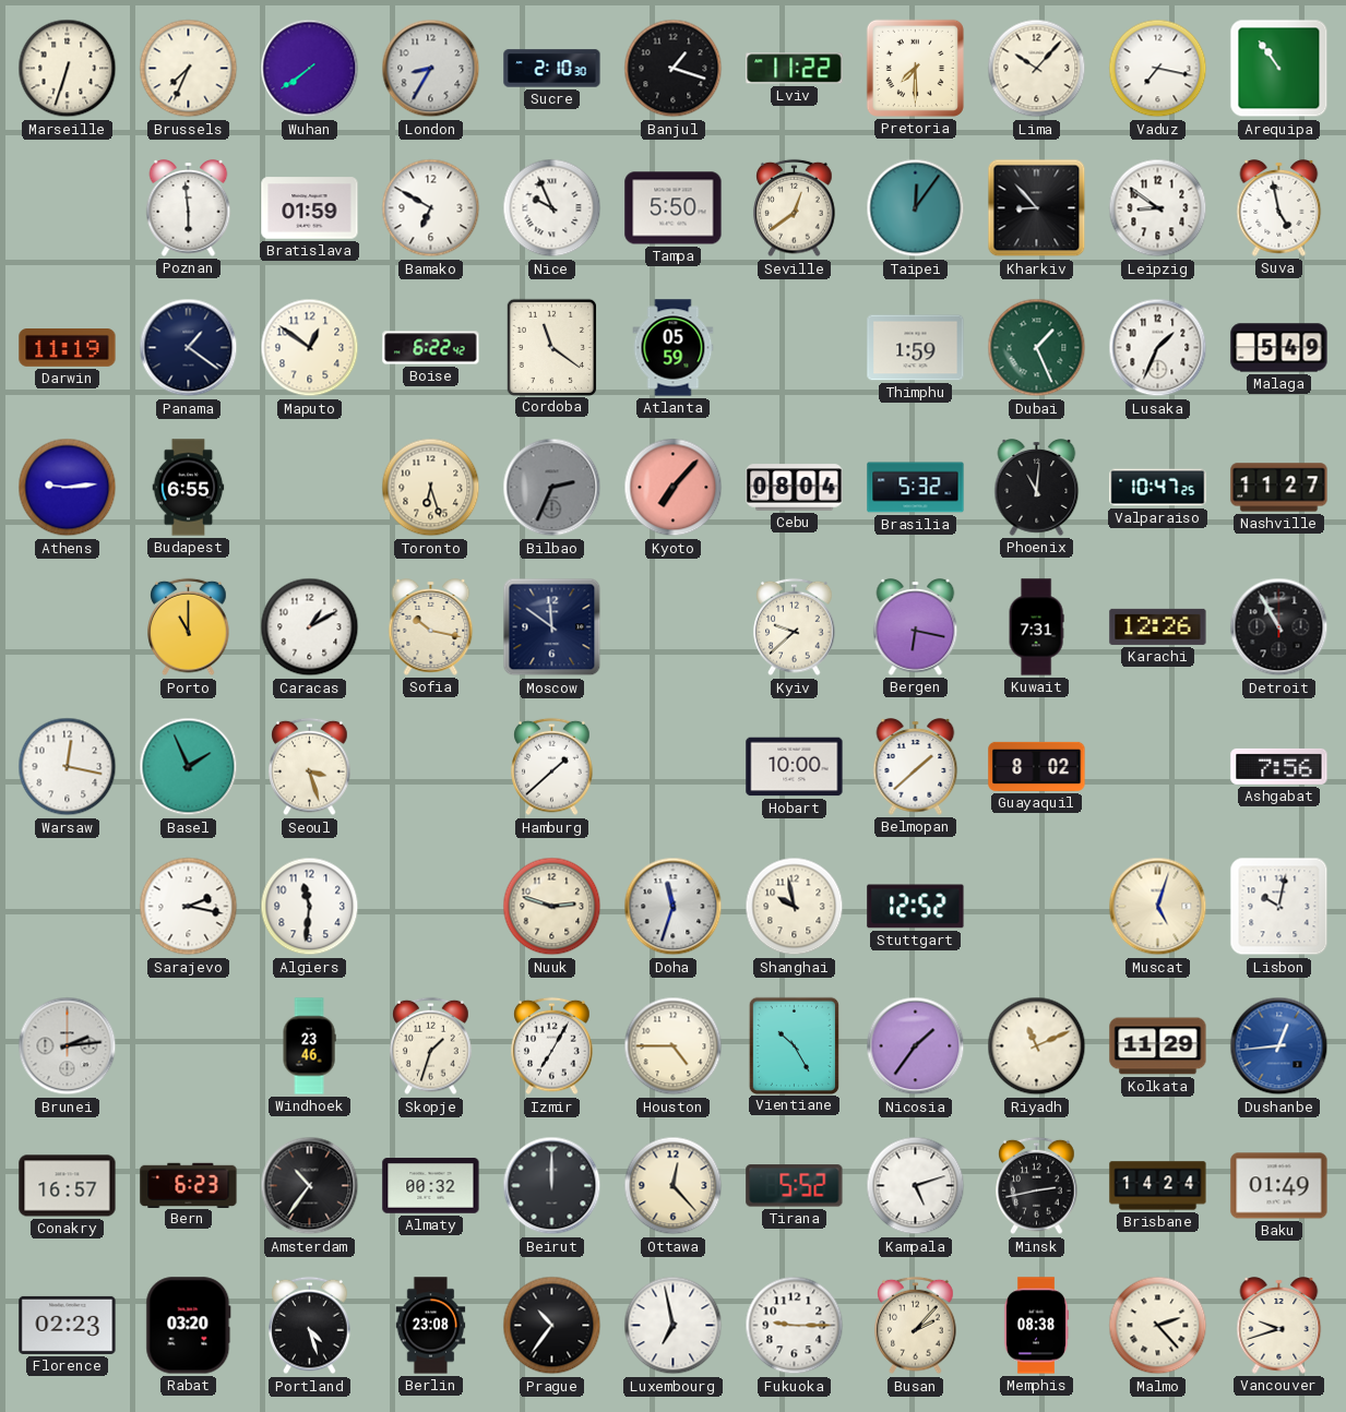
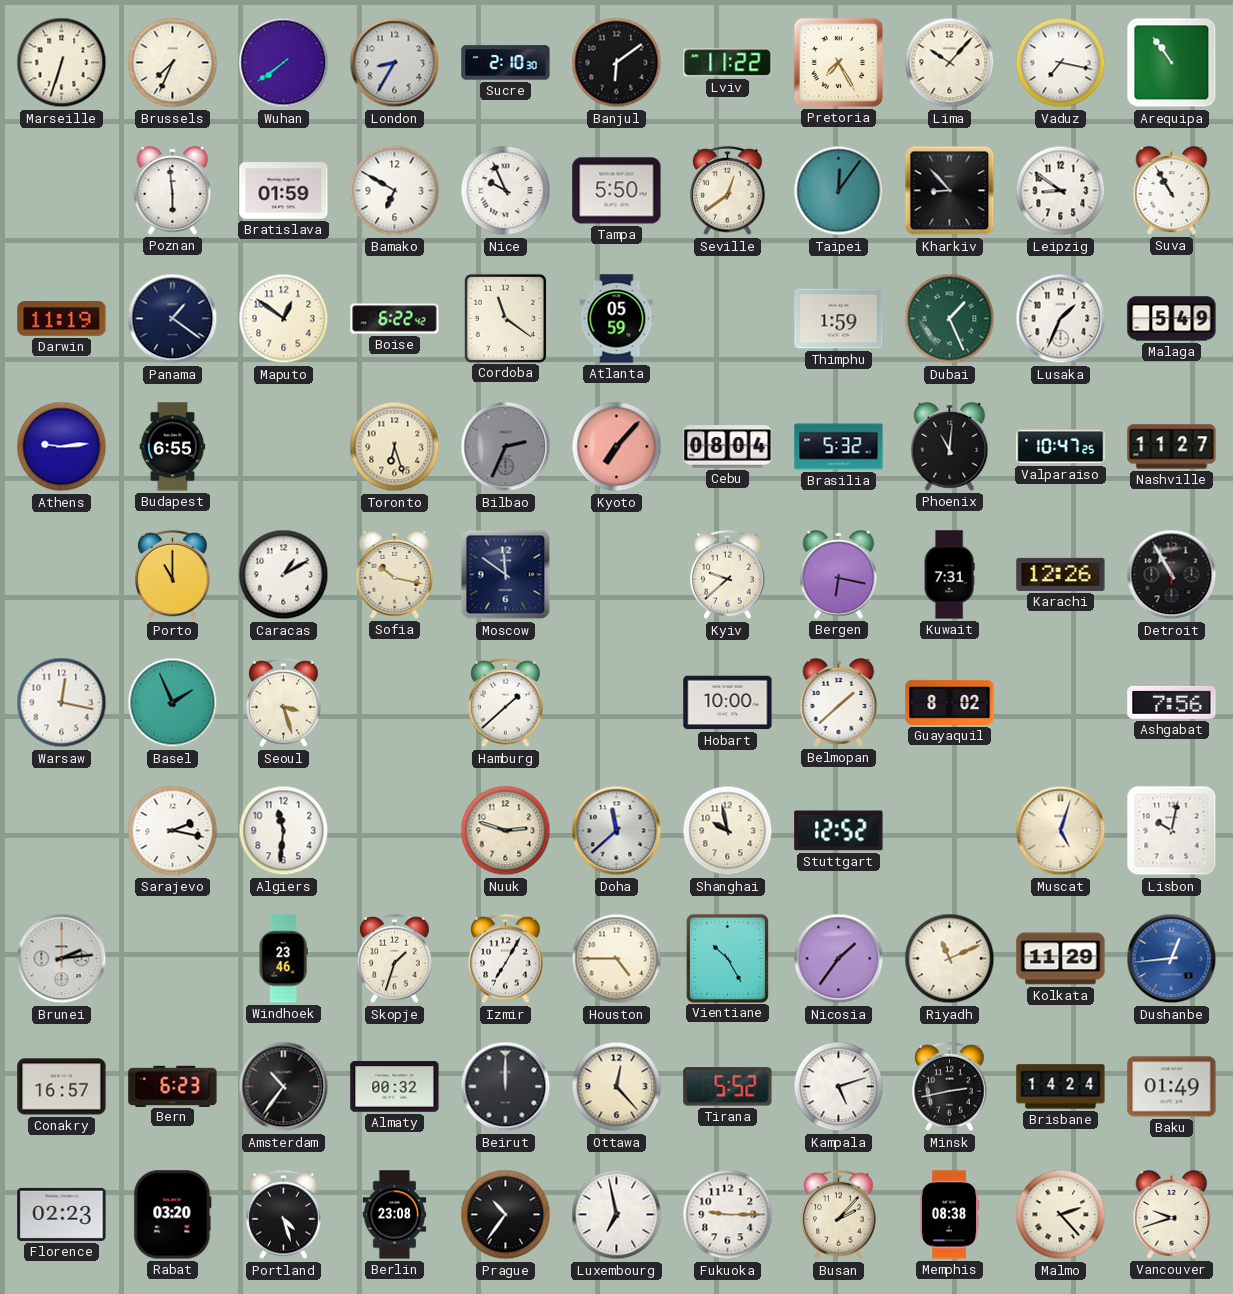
Banjul: 1:18 -> 6:09
Pretoria: 7:30 -> 7:25
Suva: 4:58 -> 10:55
Doha: 11:33 -> 11:38
